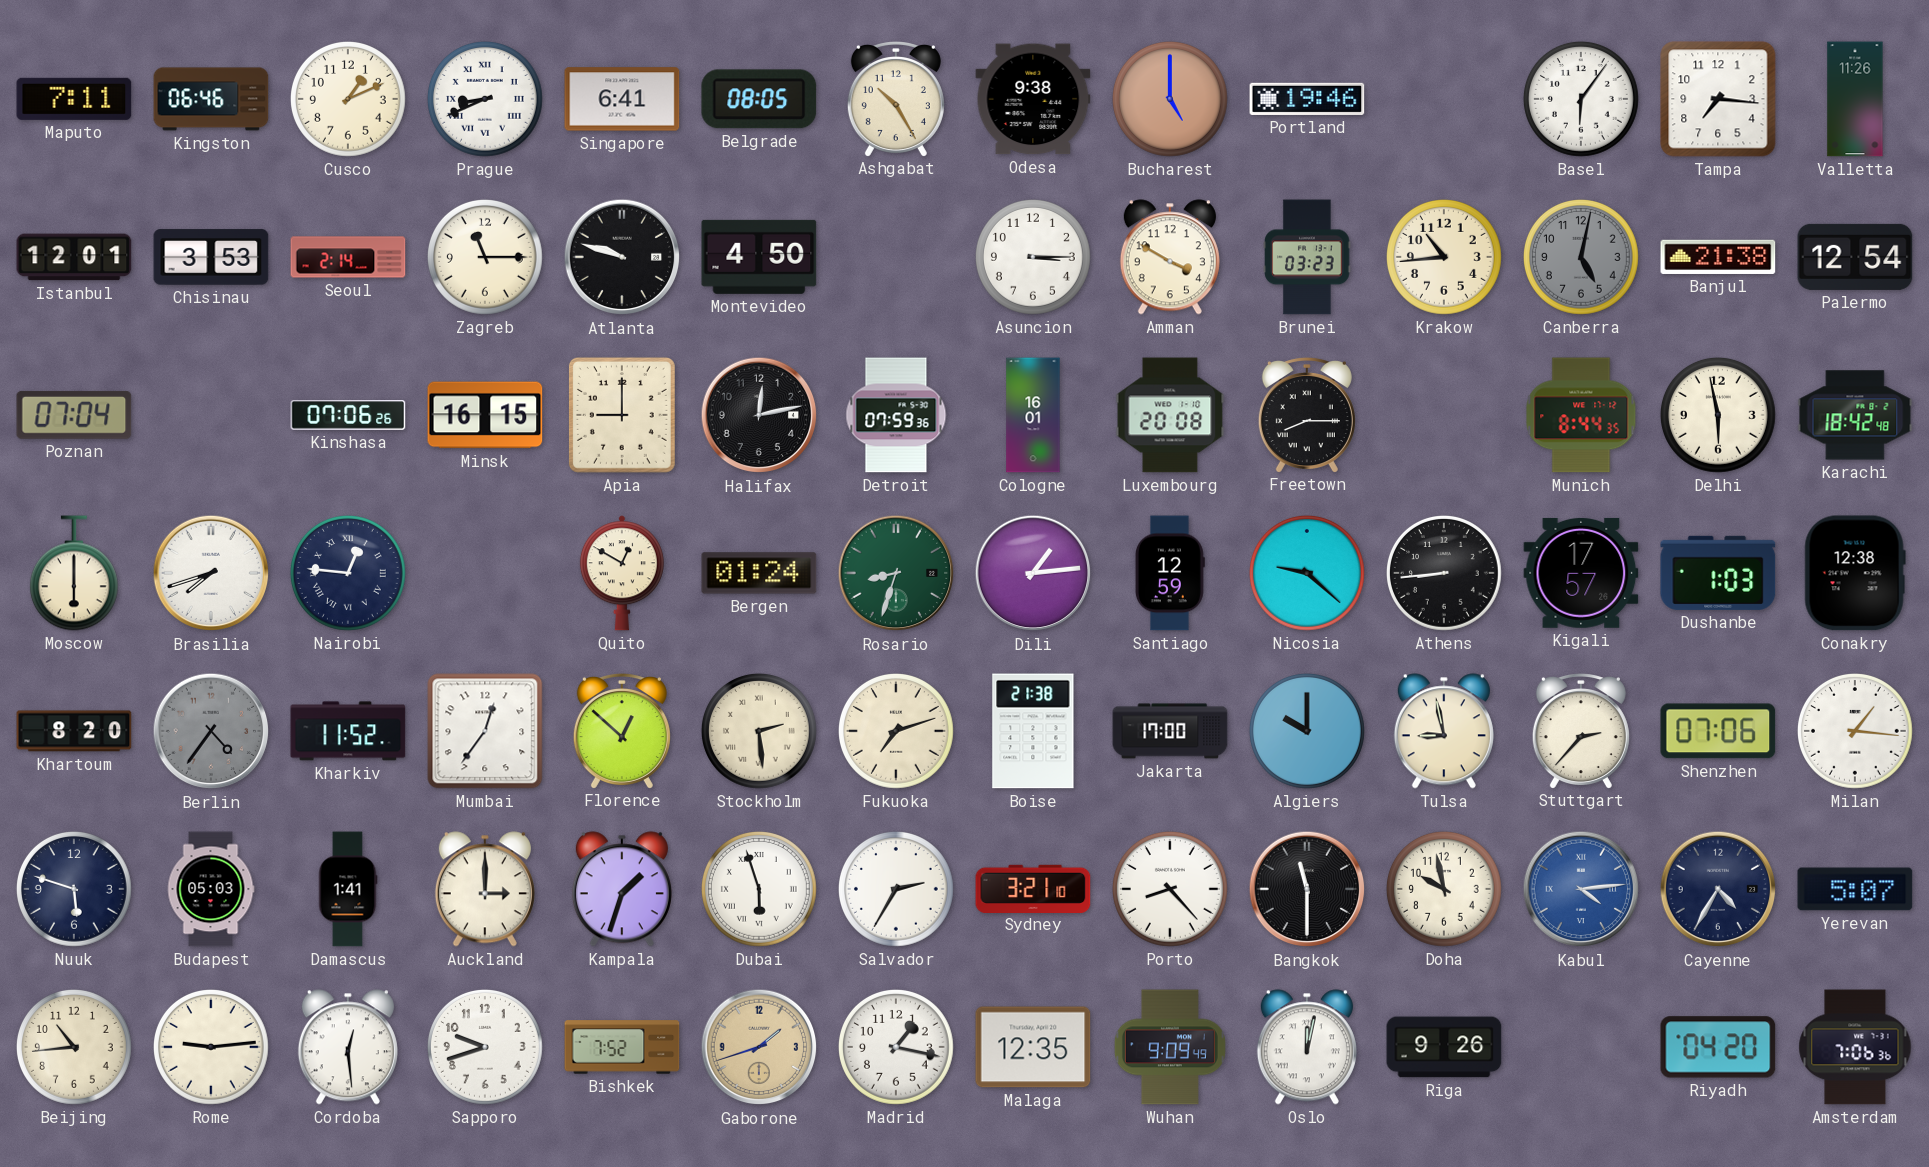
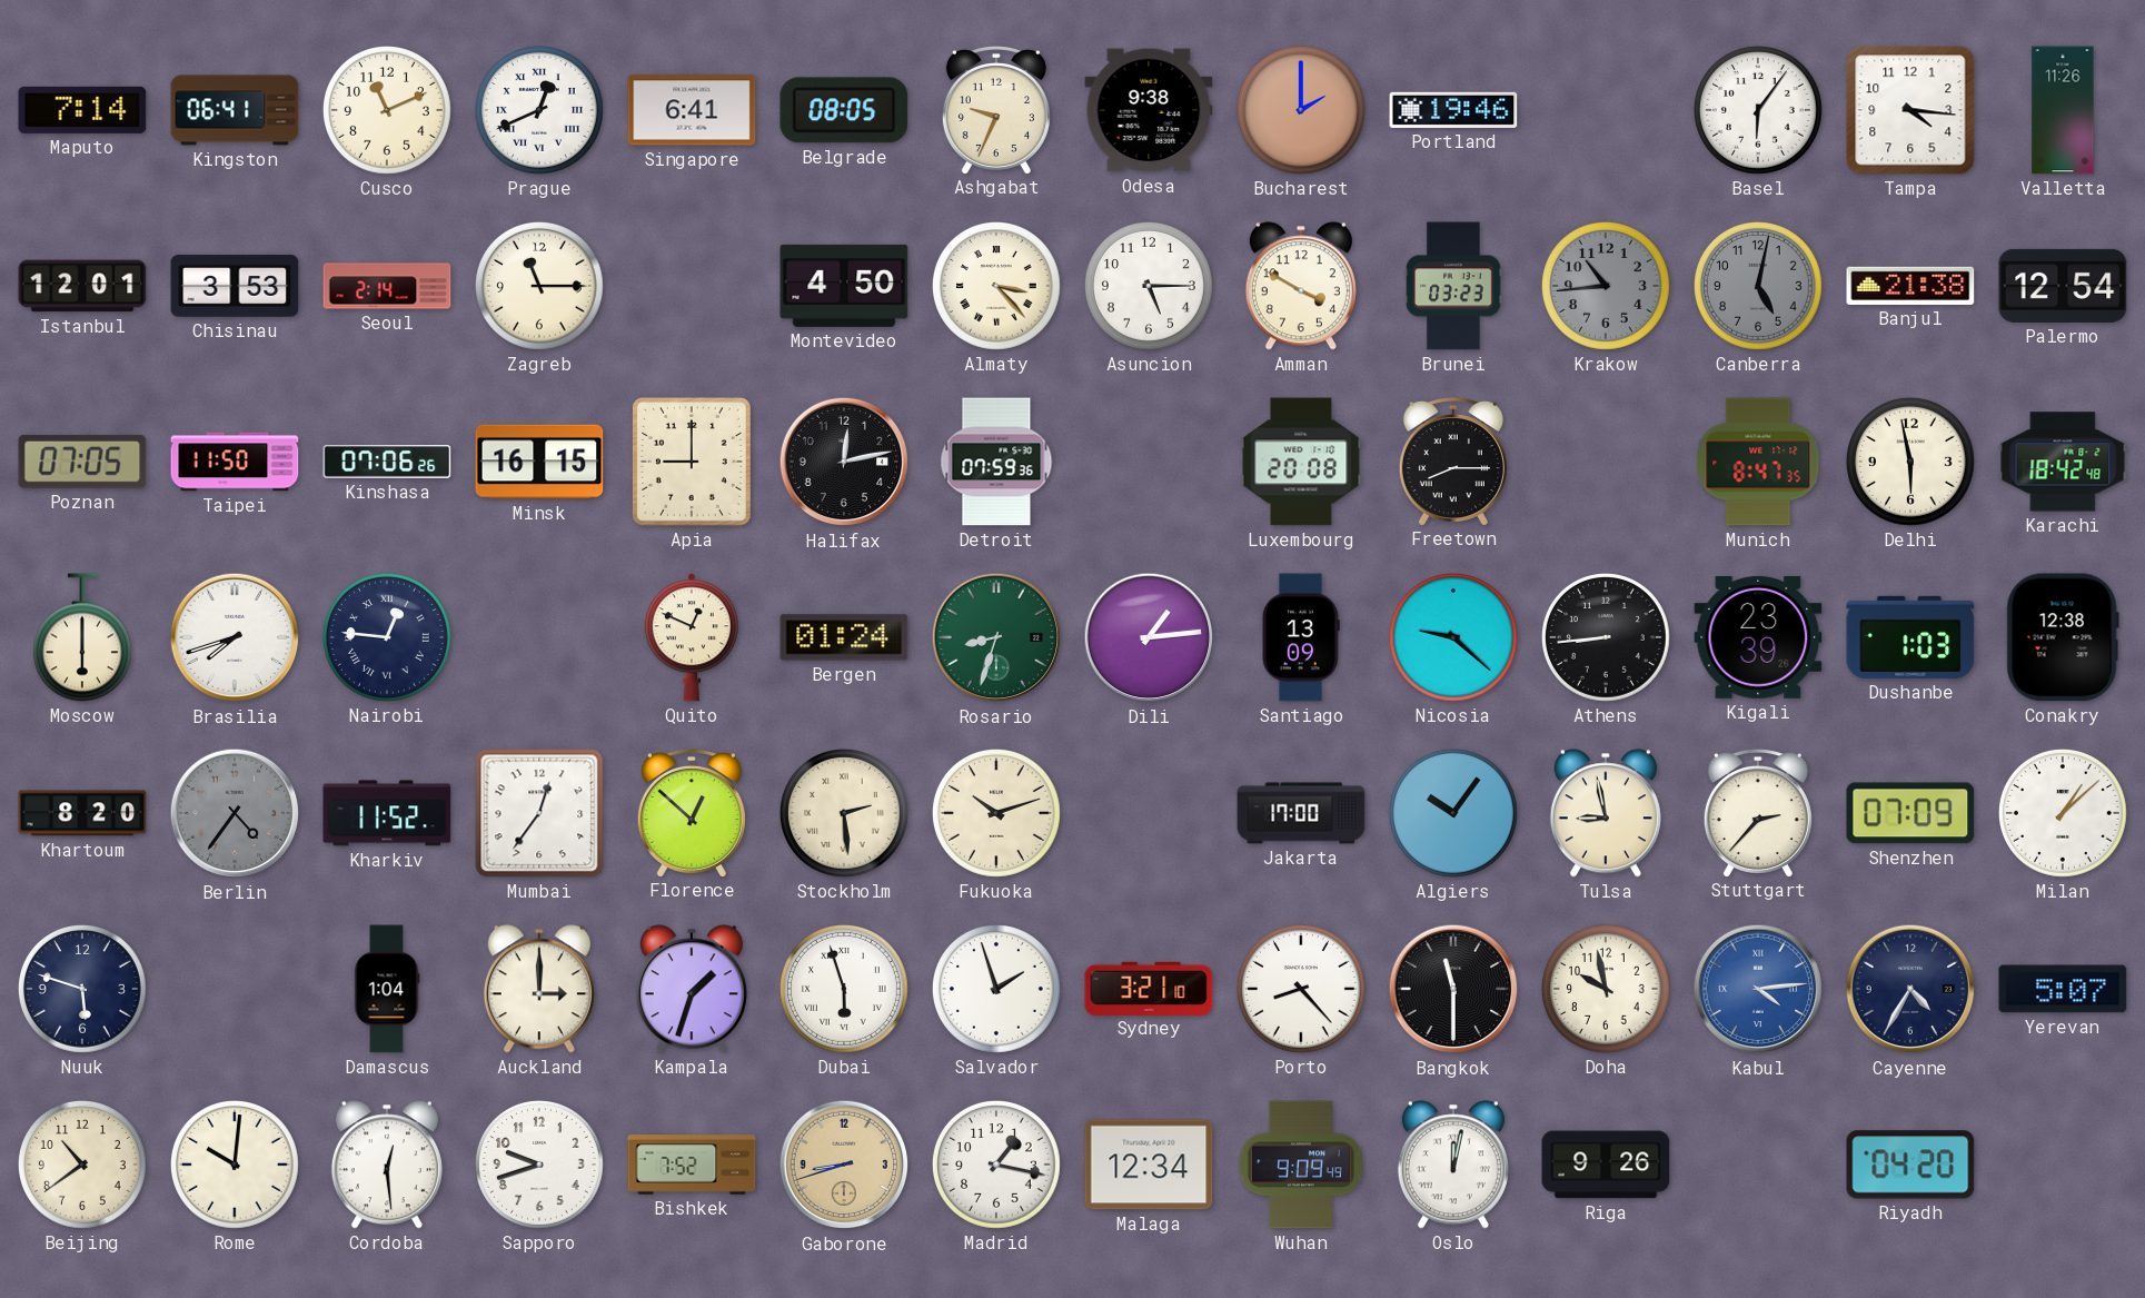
Maputo: 7:11 -> 7:14
Kingston: 06:46 -> 06:41
Cusco: 1:11 -> 11:11
Prague: 8:41 -> 12:41
Ashgabat: 10:25 -> 9:34
Bucharest: 5:00 -> 2:00
Tampa: 7:16 -> 4:16
Atlanta: 9:48 -> none
Almaty: none -> 3:23
Asuncion: 3:15 -> 5:15
Krakow dial: cream -> grey
Poznan: 07:04 -> 07:05
Taipei: none -> 11:50
Cologne: 16:01 -> none
Munich: 8:44 -> 8:47
Quito: 12:50 -> 12:49
Santiago: 12:59 -> 13:09
Kigali: 17:57 -> 23:39
Fukuoka: 7:12 -> 10:12
Boise: 21:38 -> none
Algiers: 10:00 -> 10:06
Shenzhen: 07:06 -> 07:09
Milan: 1:16 -> 1:08
Budapest: 05:03 -> none
Damascus: 1:41 -> 1:04
Salvador: 2:35 -> 1:57
Beijing: 10:44 -> 10:39
Rome: 9:14 -> 10:01
Gaborone: 1:42 -> 8:42
Malaga: 12:35 -> 12:34
Amsterdam: 7:06 -> none
